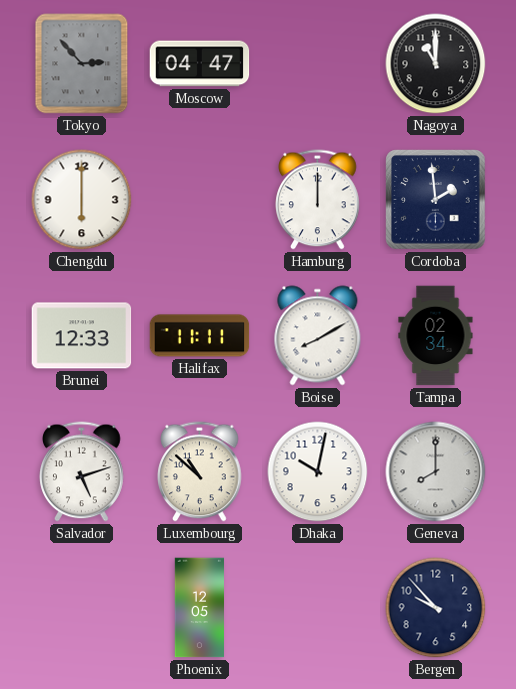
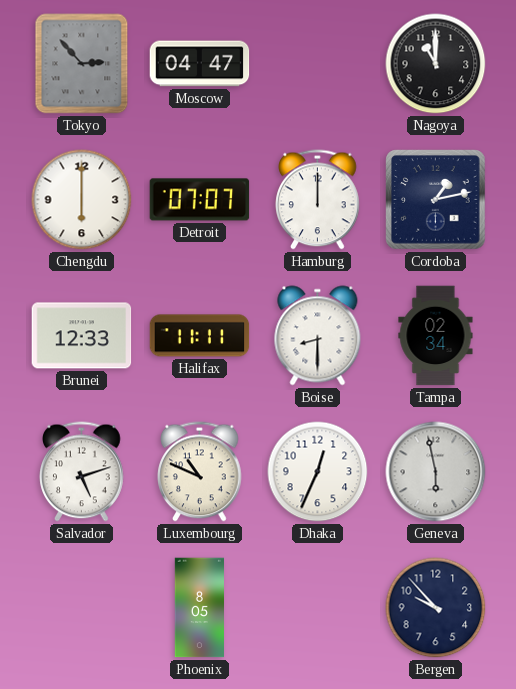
Detroit: none -> 07:07
Cordoba: 1:59 -> 1:13
Boise: 8:10 -> 8:30
Luxembourg: 10:52 -> 10:49
Dhaka: 10:02 -> 12:34
Geneva: 8:00 -> 5:58
Phoenix: 12:05 -> 8:05
